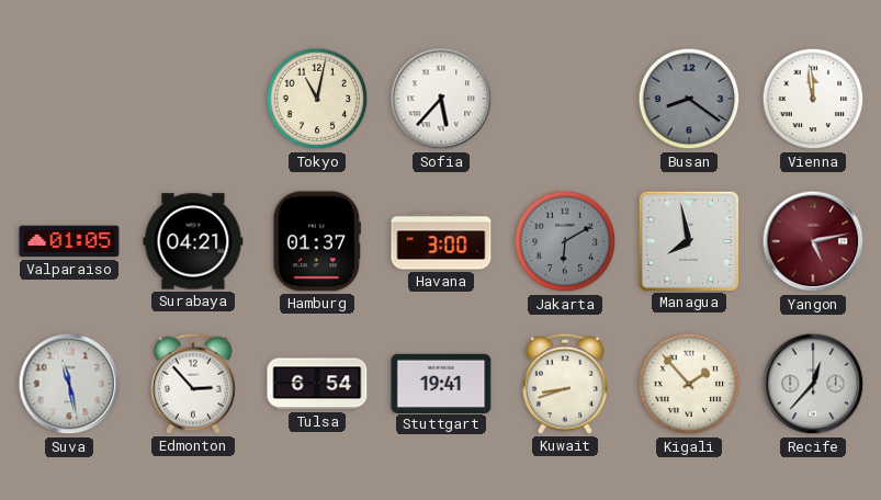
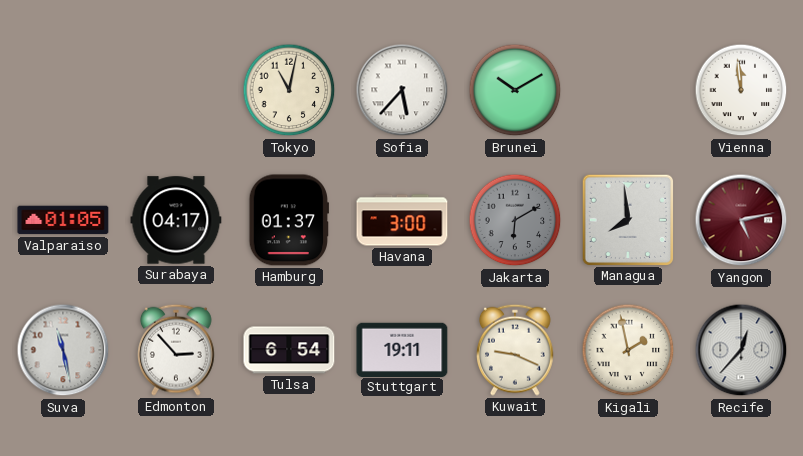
Brunei: none -> 10:10
Busan: 8:21 -> none
Surabaya: 04:21 -> 04:17
Managua: 7:58 -> 7:59
Stuttgart: 19:41 -> 19:11
Kuwait: 8:42 -> 9:19
Kigali: 1:53 -> 1:58
